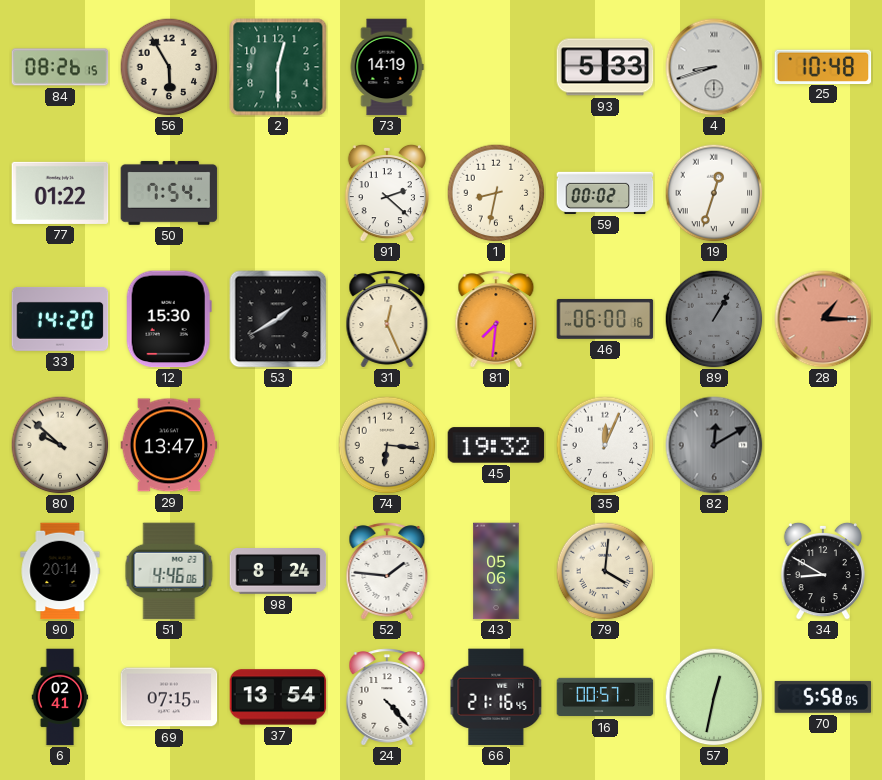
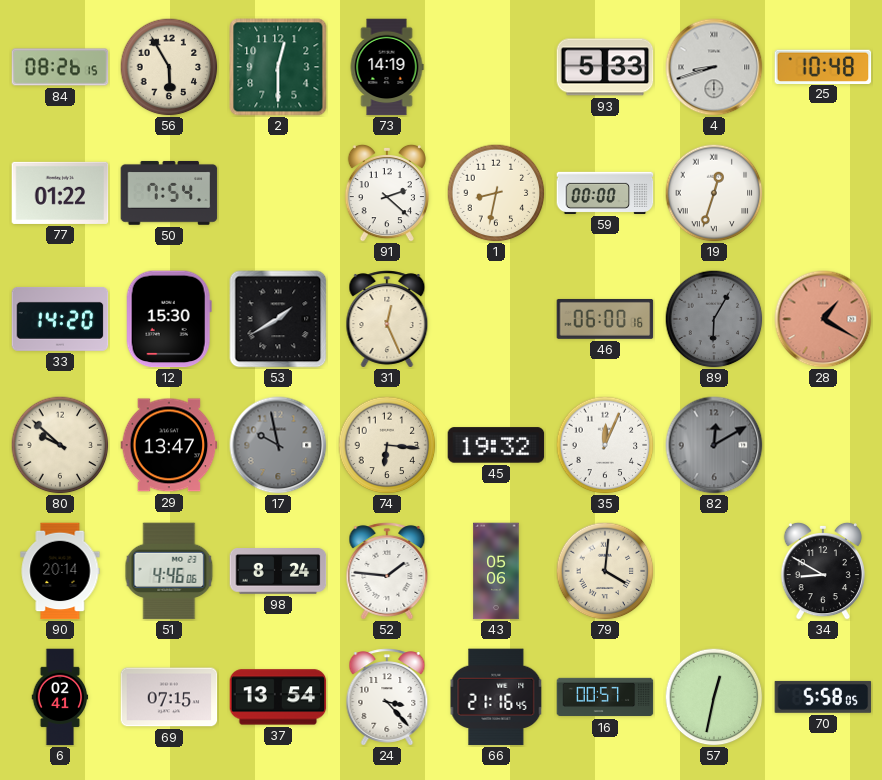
59: 00:02 -> 00:00
81: 7:31 -> none
89: 1:05 -> 6:05
28: 1:15 -> 1:20
17: none -> 9:58
24: 4:23 -> 3:23
